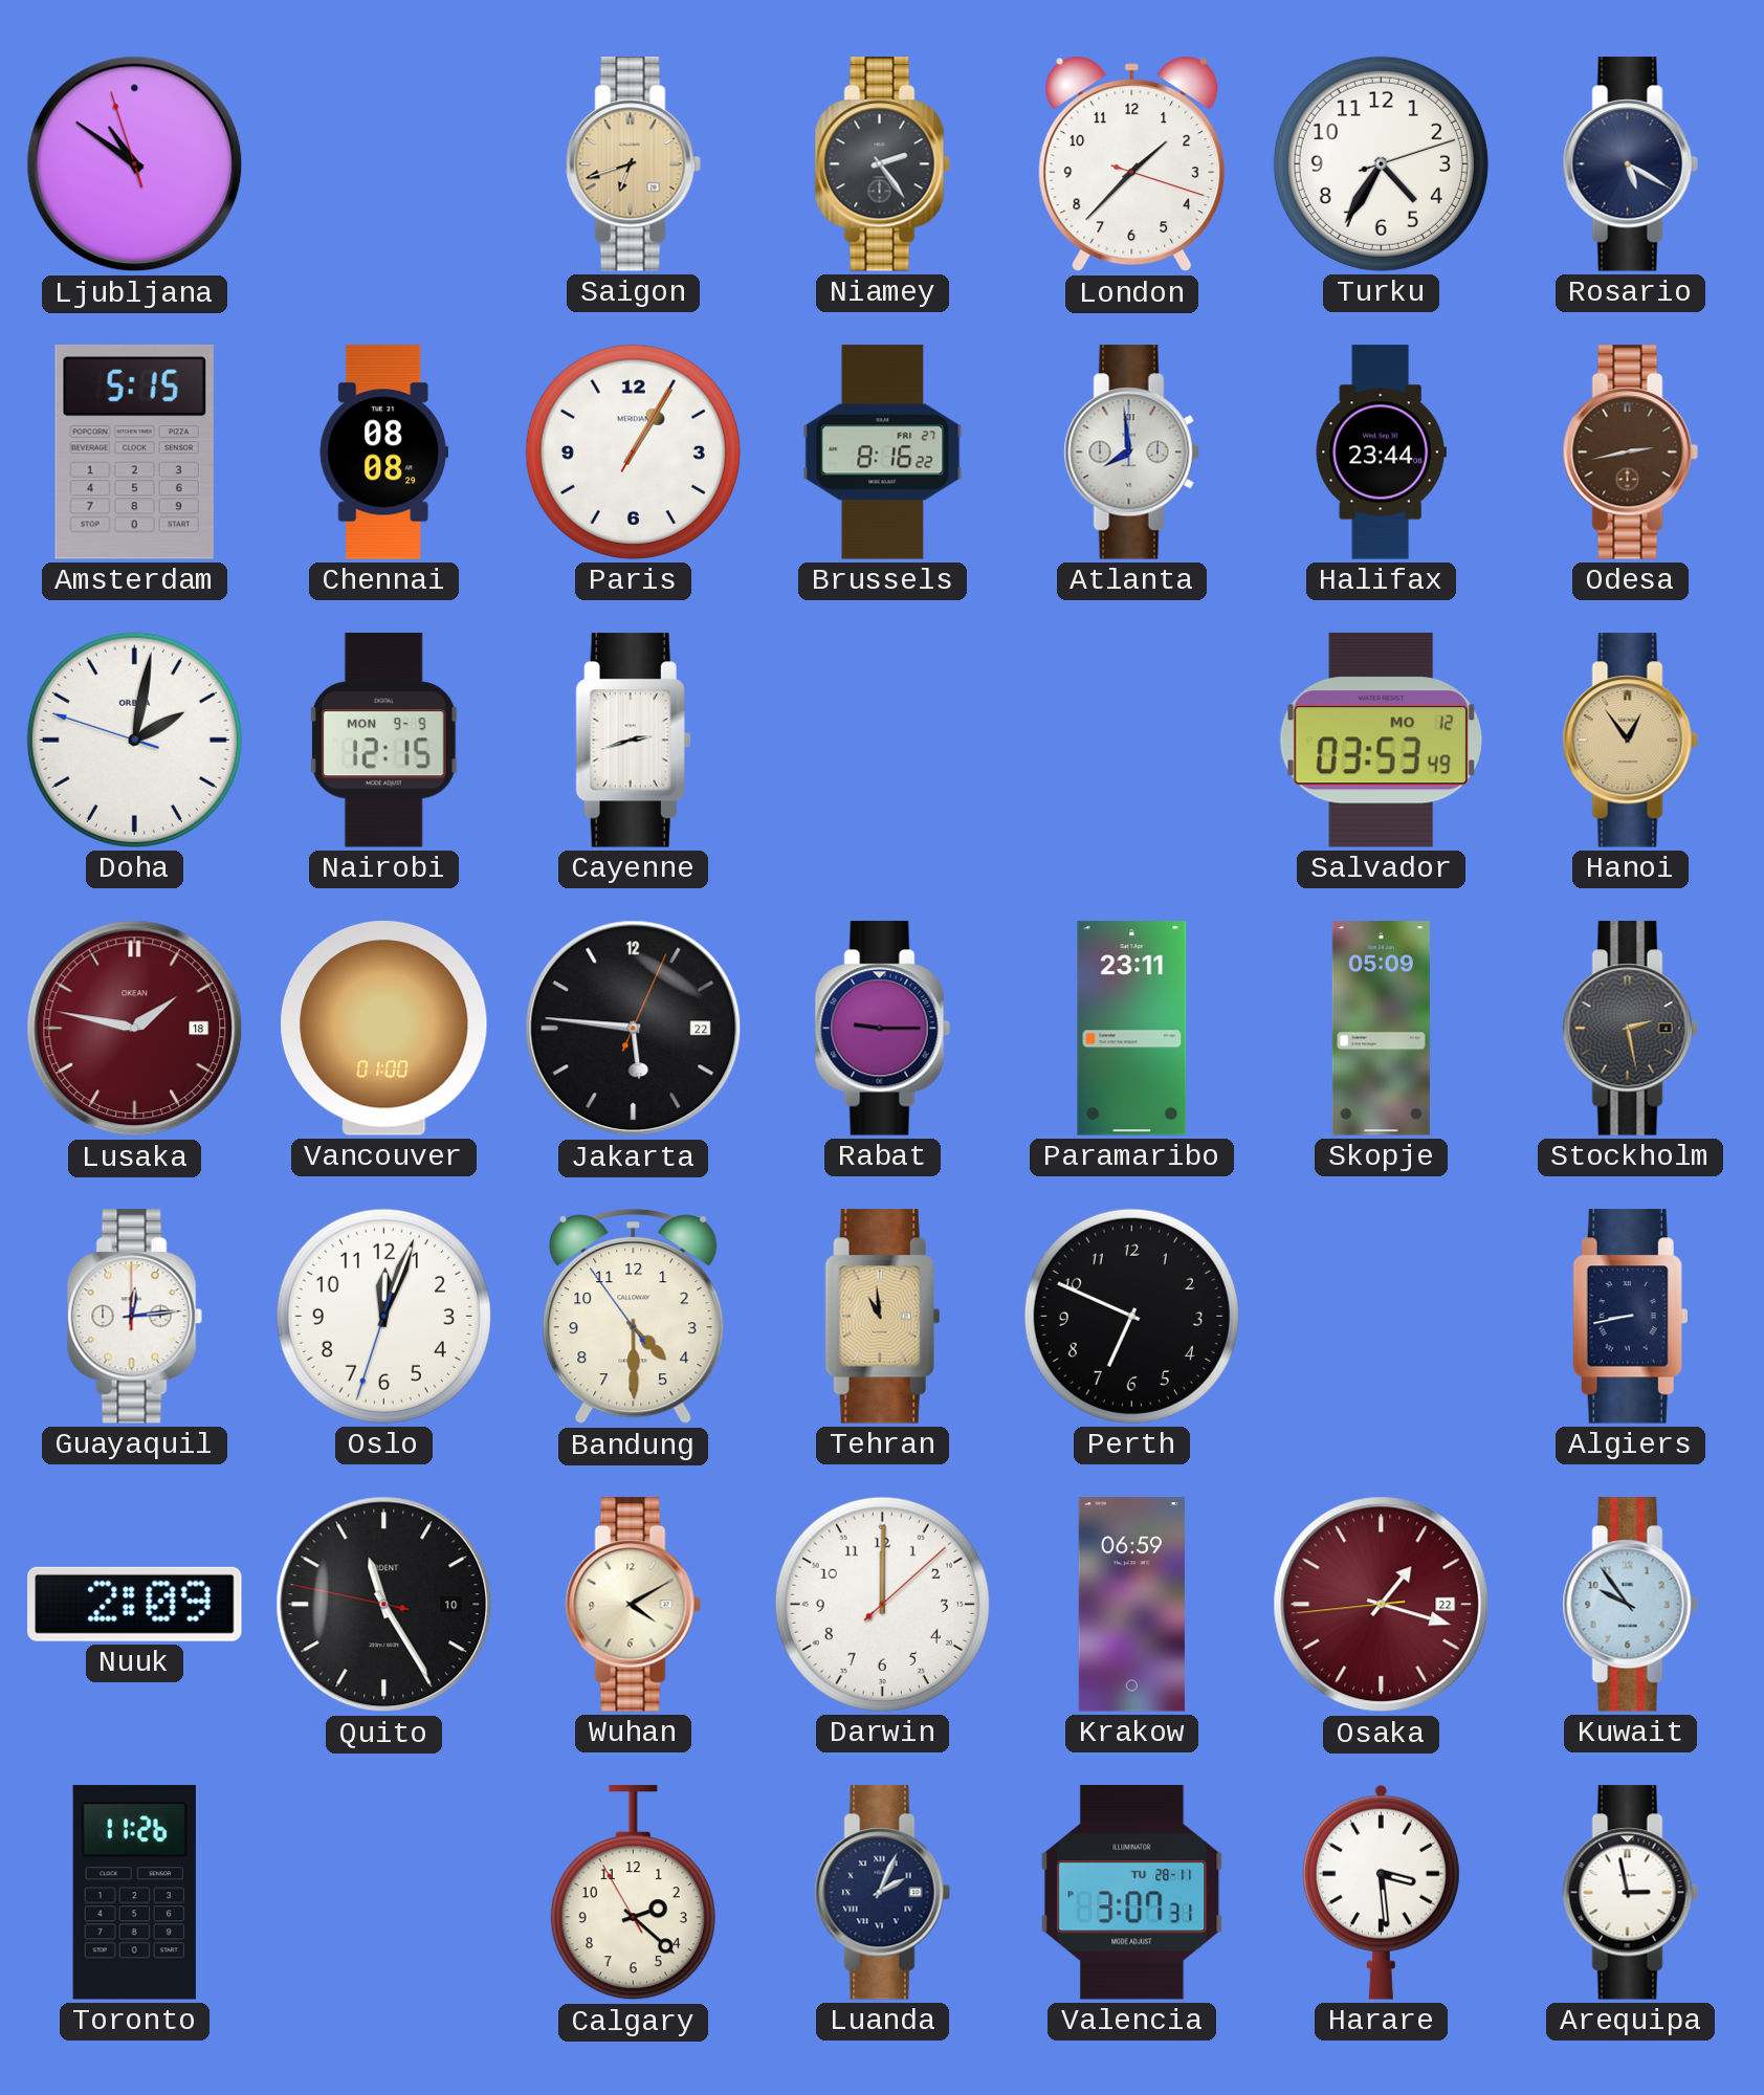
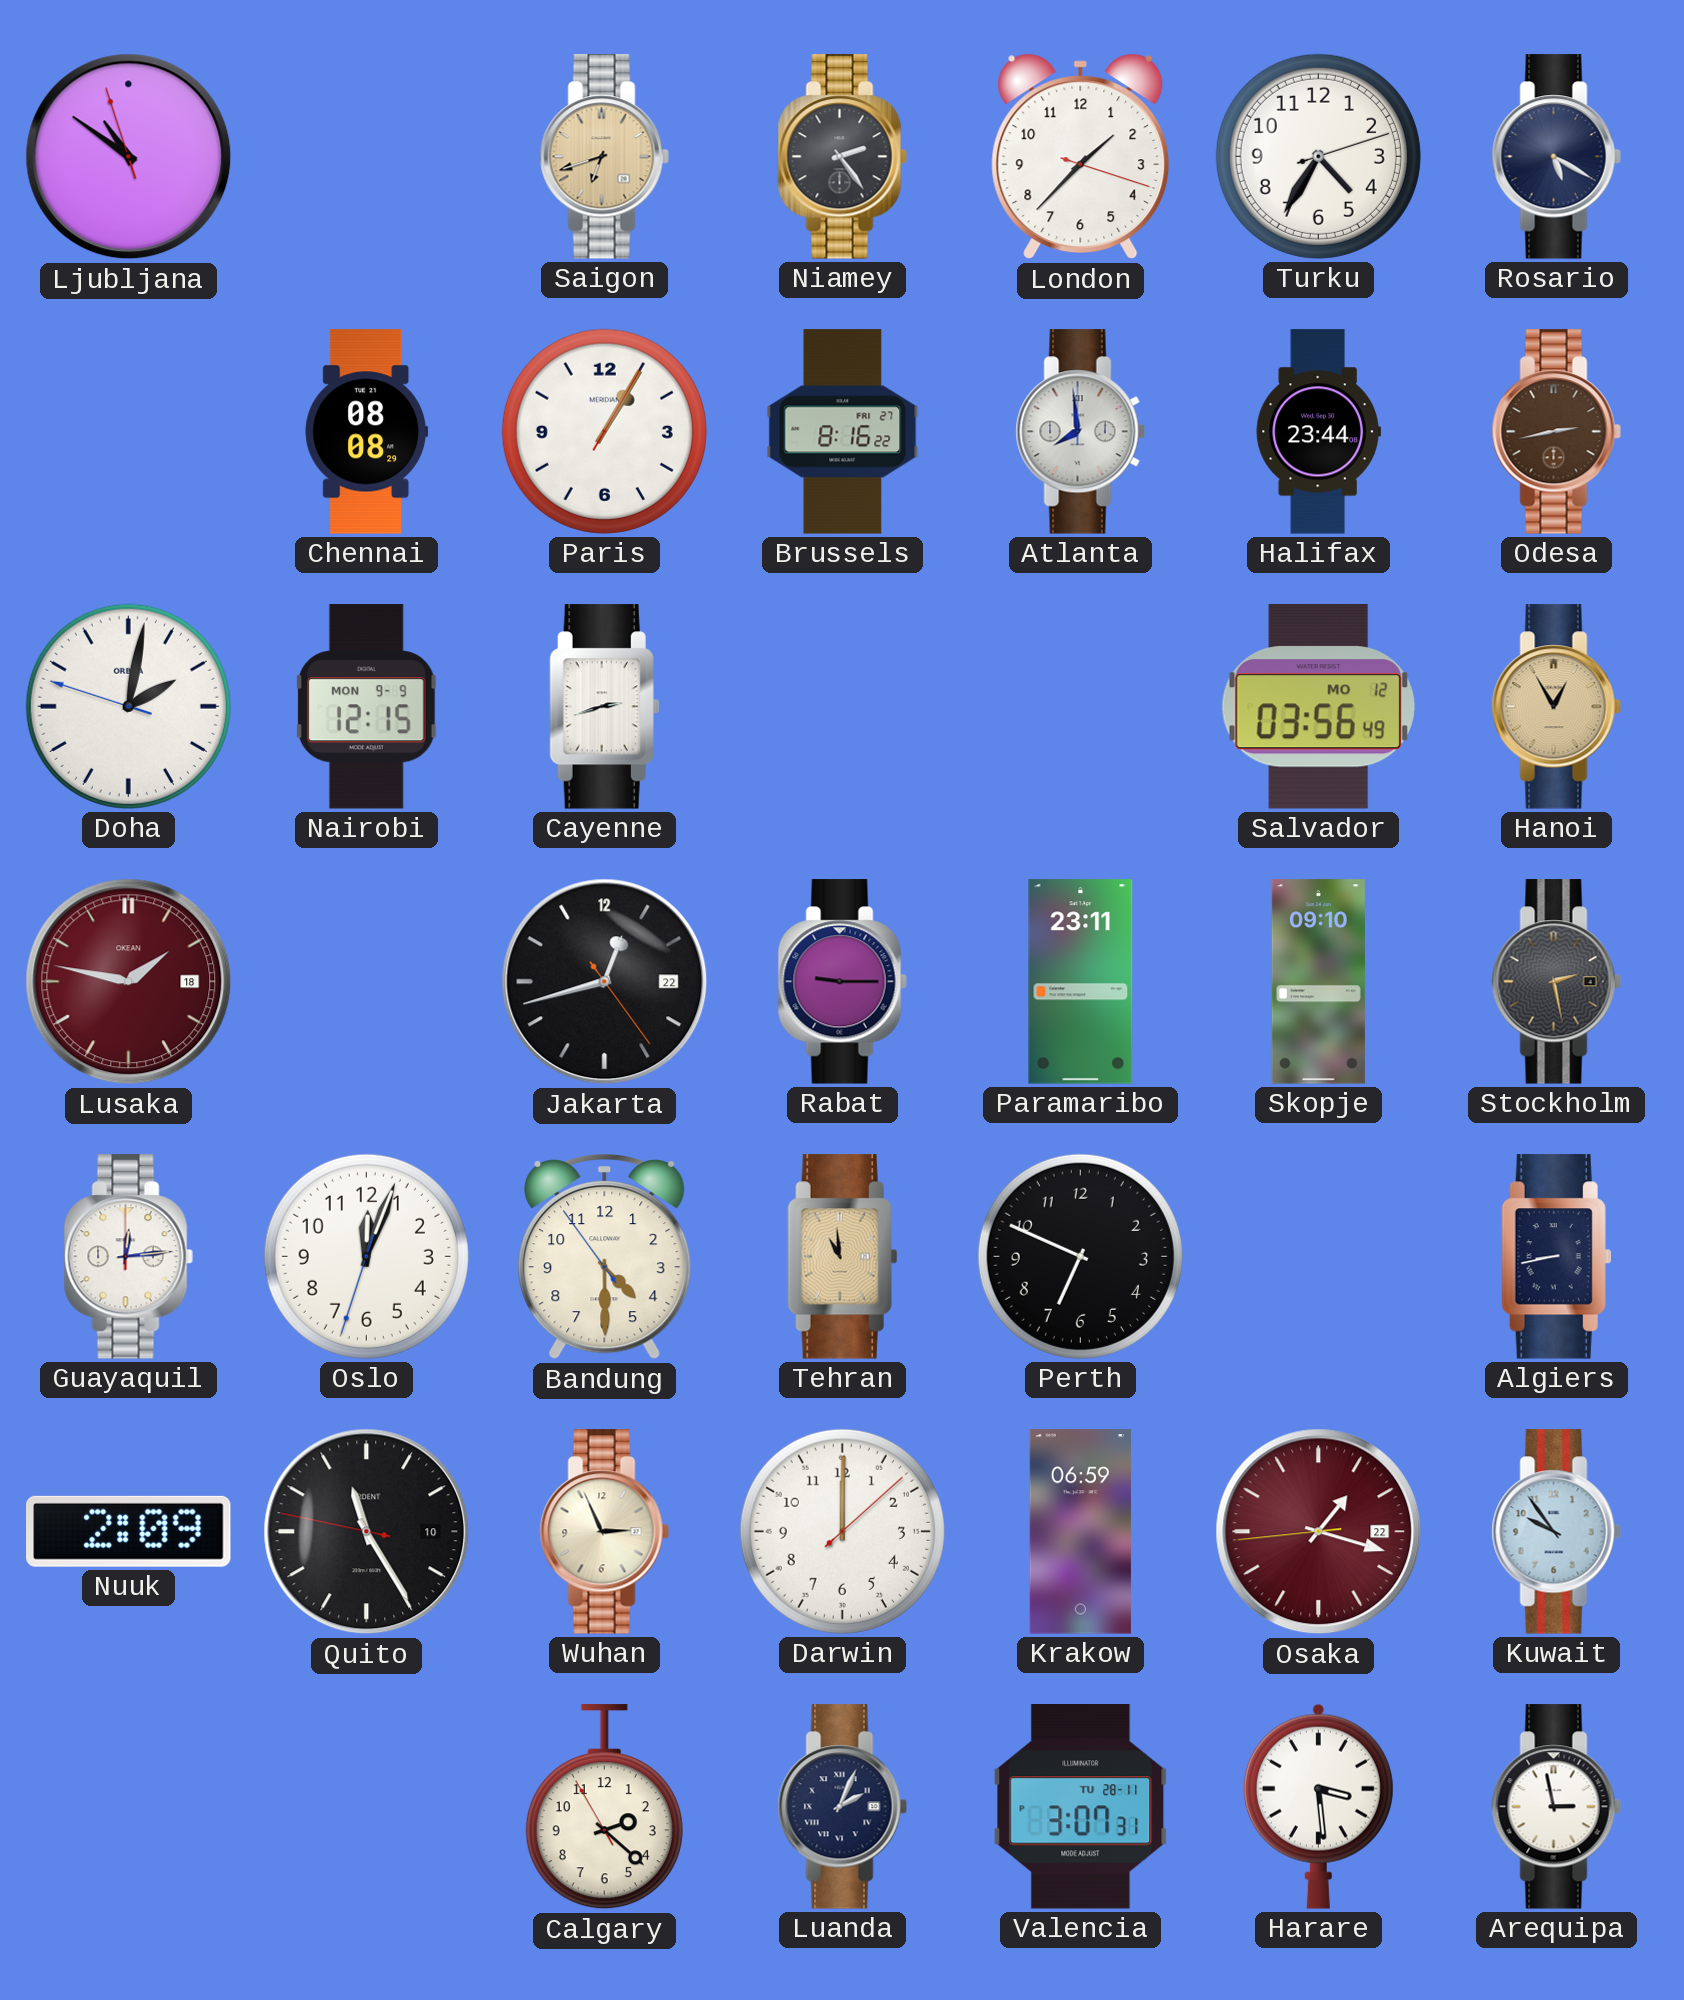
Amsterdam: 5:15 -> none
Salvador: 03:53 -> 03:56
Hanoi: 12:54 -> 12:55
Vancouver: 01:00 -> none
Jakarta: 5:46 -> 12:42
Skopje: 05:09 -> 09:10
Wuhan: 4:10 -> 2:56
Toronto: 11:26 -> none
